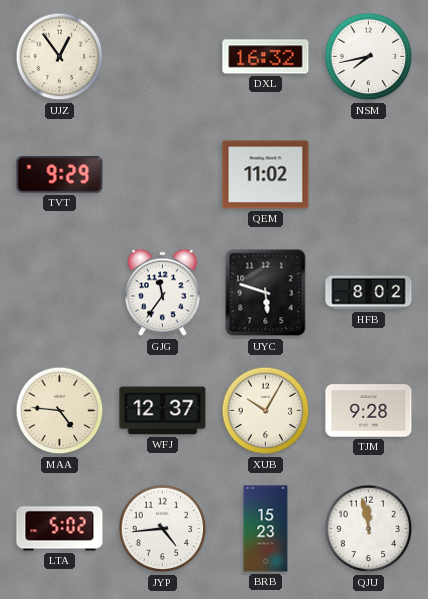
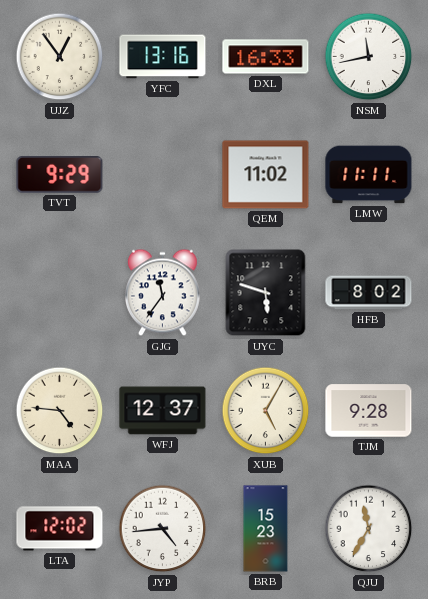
YFC: none -> 13:16
DXL: 16:32 -> 16:33
NSM: 7:43 -> 11:43
LMW: none -> 11:11
XUB: 10:05 -> 5:05
LTA: 5:02 -> 12:02
QJU: 11:58 -> 11:35
